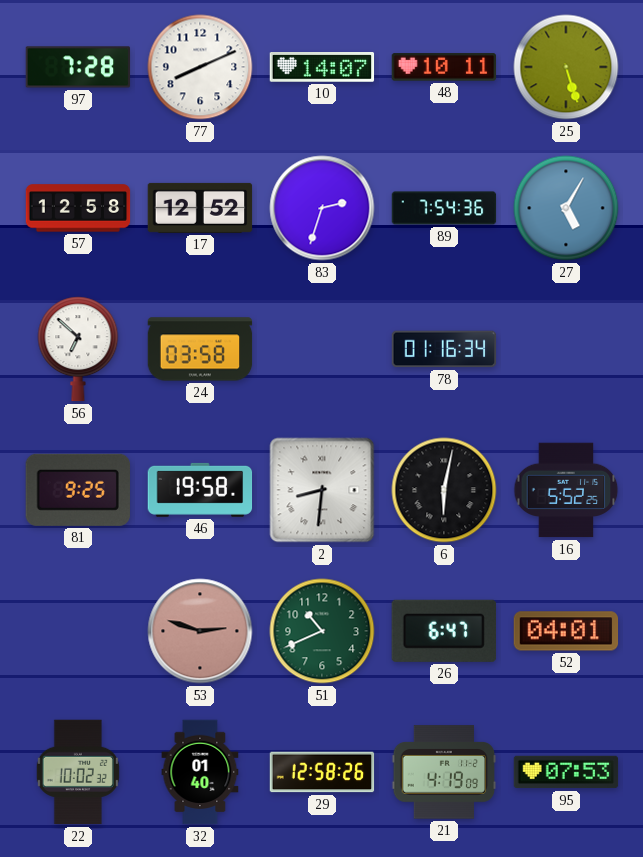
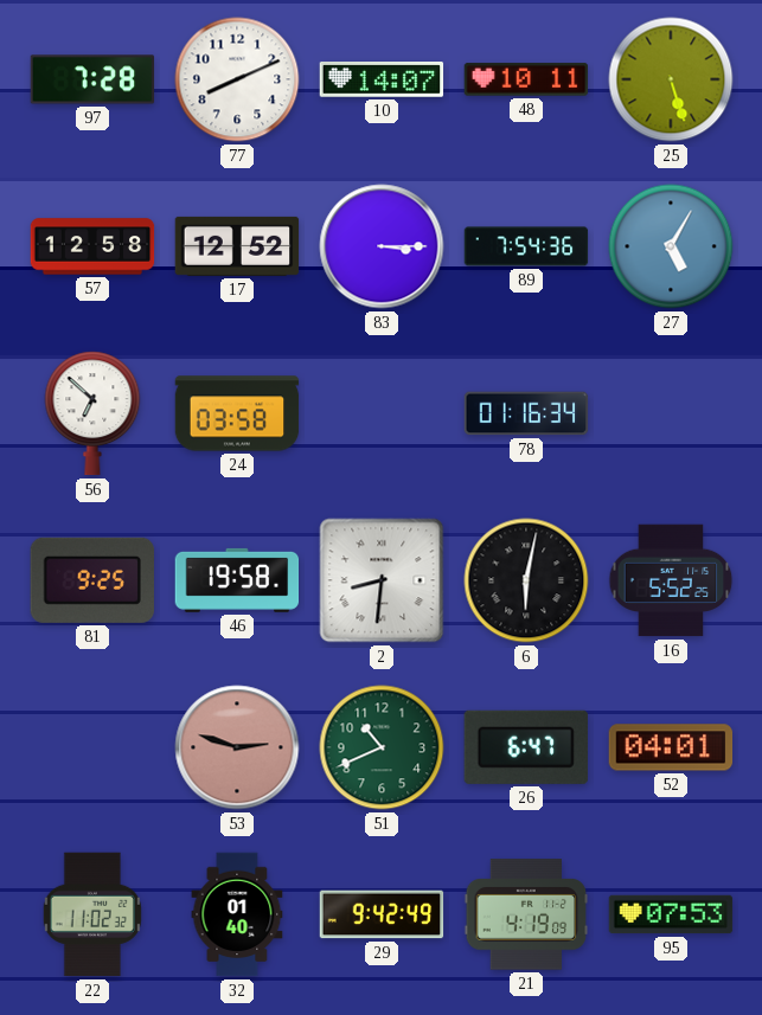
83: 2:33 -> 3:15
22: 10:02 -> 11:02
29: 12:58 -> 9:42
